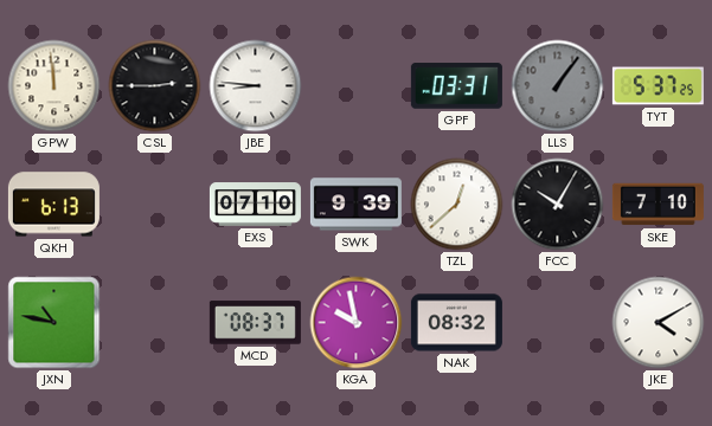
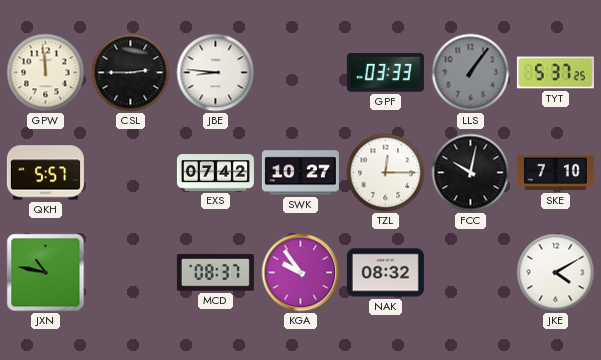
GPF: 03:31 -> 03:33
QKH: 6:13 -> 5:57
EXS: 07:10 -> 07:42
SWK: 9:39 -> 10:27
TZL: 12:38 -> 12:15
FCC: 10:05 -> 10:02
KGA: 9:58 -> 9:54
